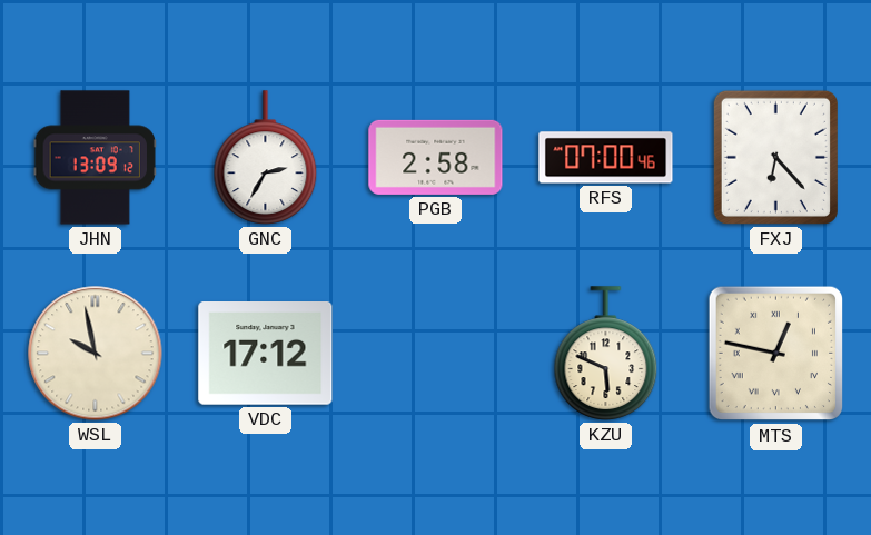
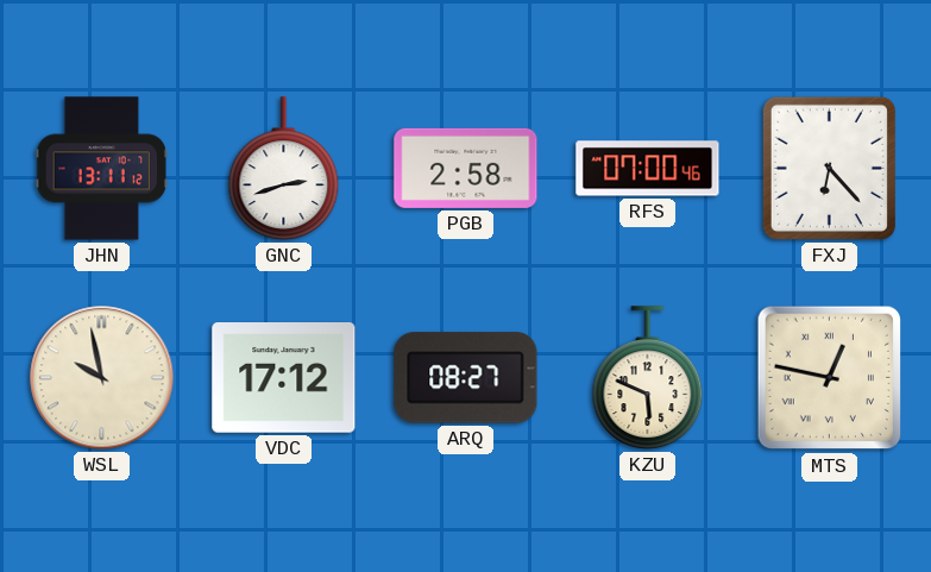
JHN: 13:09 -> 13:11
GNC: 2:35 -> 2:42
ARQ: none -> 08:27
